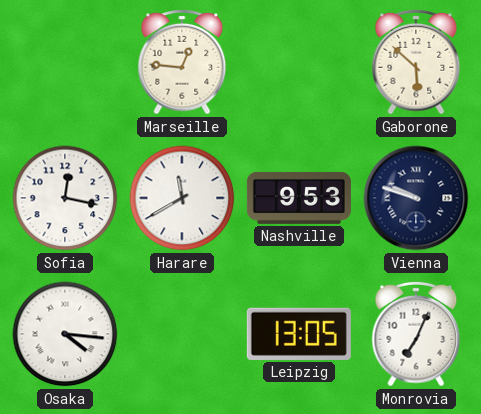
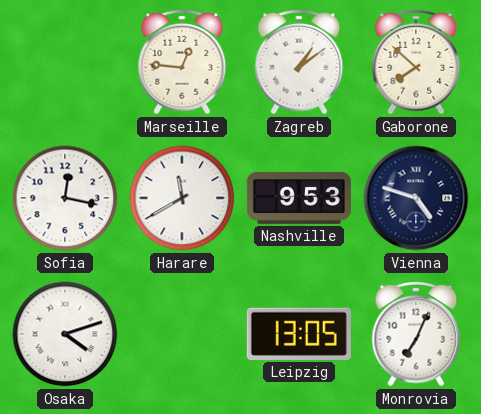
Zagreb: none -> 1:09
Gaborone: 5:52 -> 7:52
Vienna: 9:48 -> 4:48
Osaka: 4:16 -> 4:12
